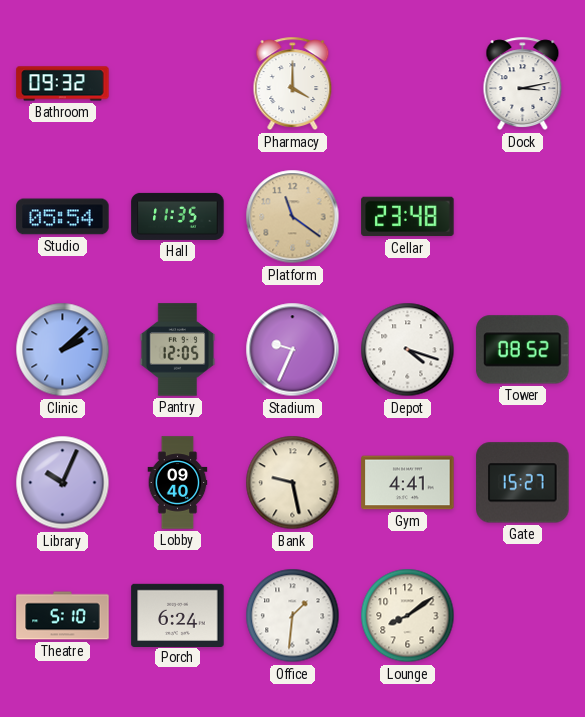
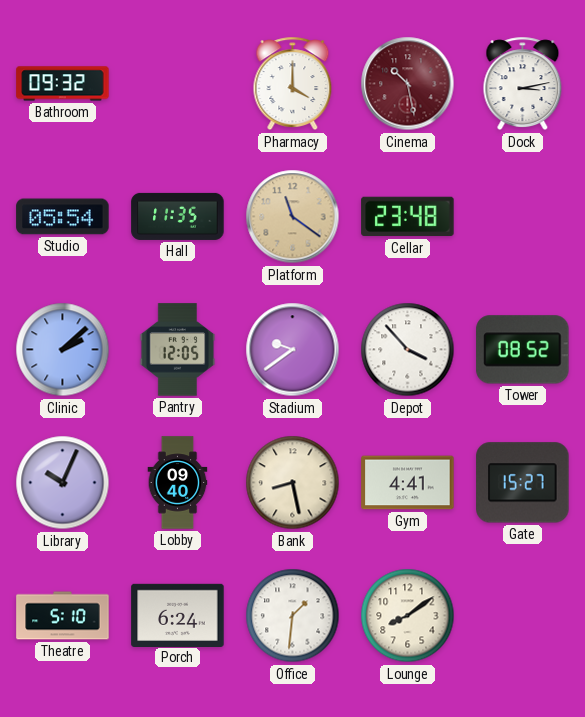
Cinema: none -> 10:28
Stadium: 9:34 -> 9:39
Depot: 4:18 -> 3:53
Bank: 9:28 -> 8:28
